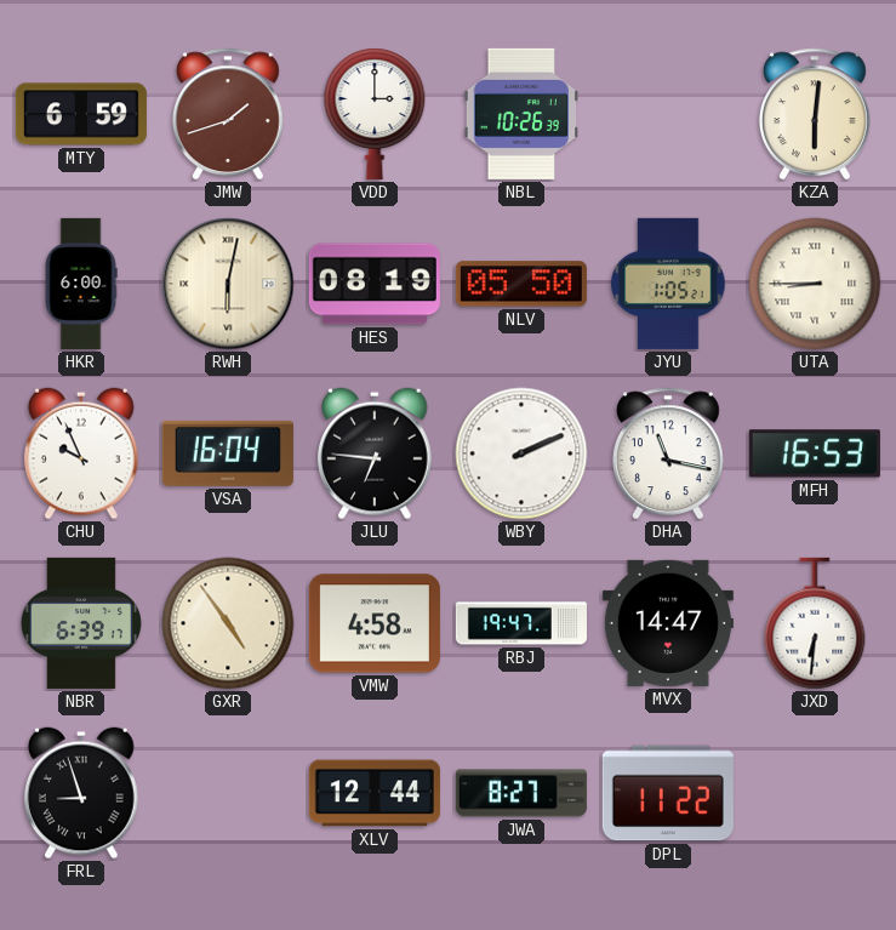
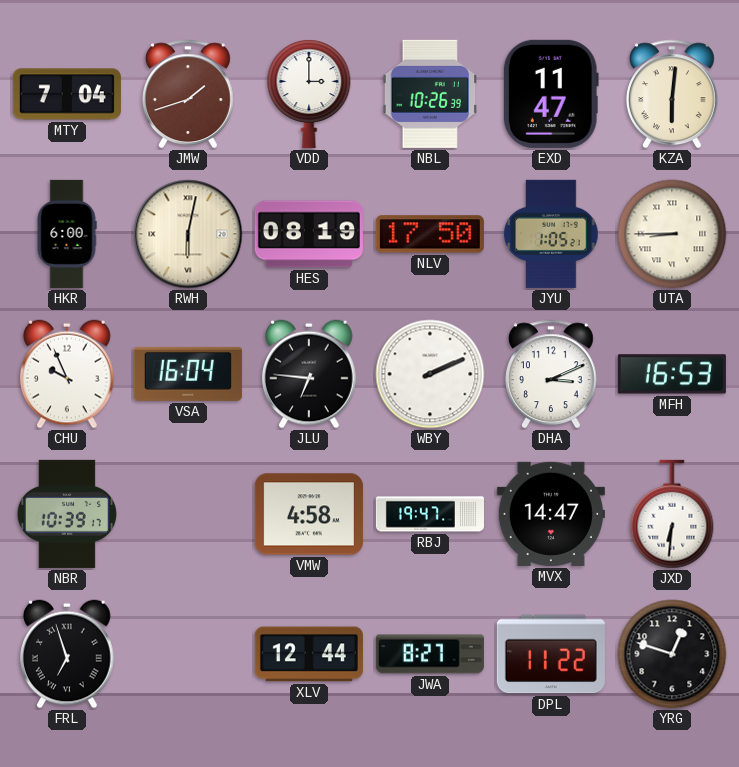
MTY: 6:59 -> 7:04
EXD: none -> 11:47
NLV: 05:50 -> 17:50
DHA: 11:17 -> 3:11
NBR: 6:39 -> 10:39
GXR: 4:54 -> none
FRL: 8:57 -> 6:57
YRG: none -> 12:48
